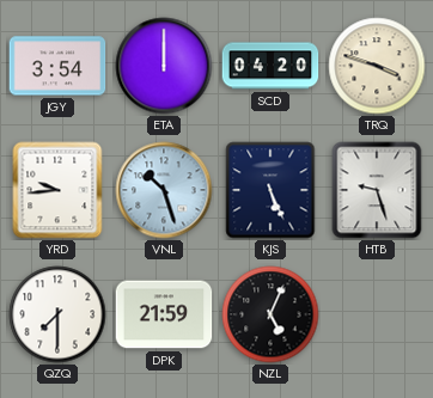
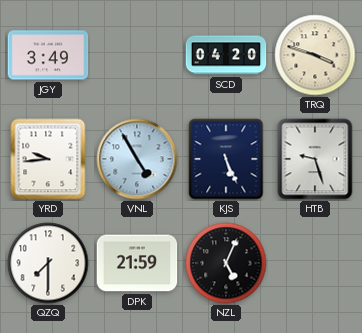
JGY: 3:54 -> 3:49
ETA: 12:00 -> none
VNL: 10:27 -> 4:55
